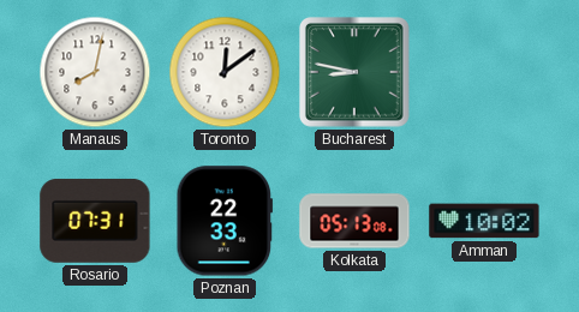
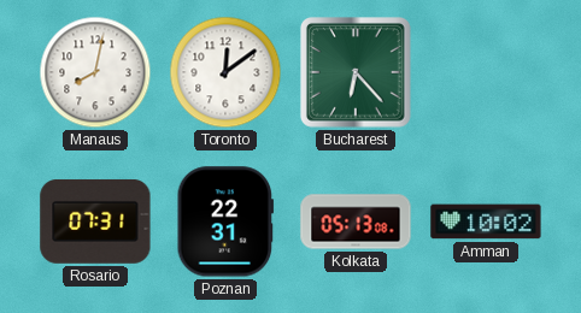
Bucharest: 8:47 -> 6:23
Poznan: 22:33 -> 22:31
